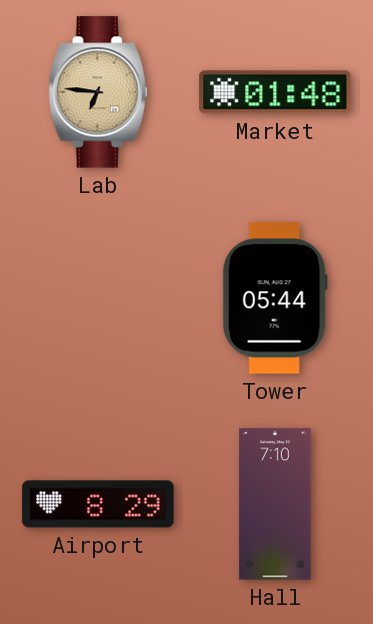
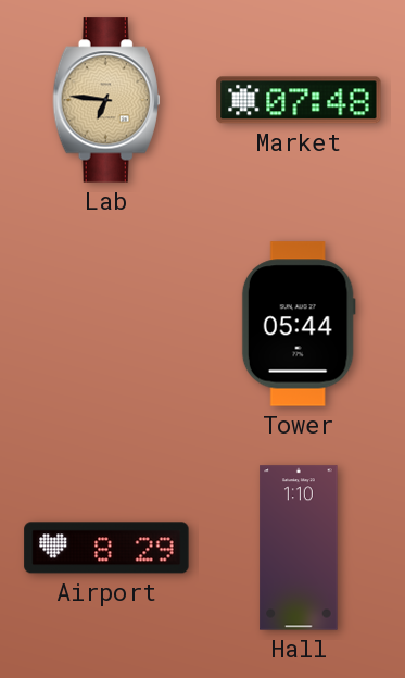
Market: 01:48 -> 07:48
Hall: 7:10 -> 1:10
